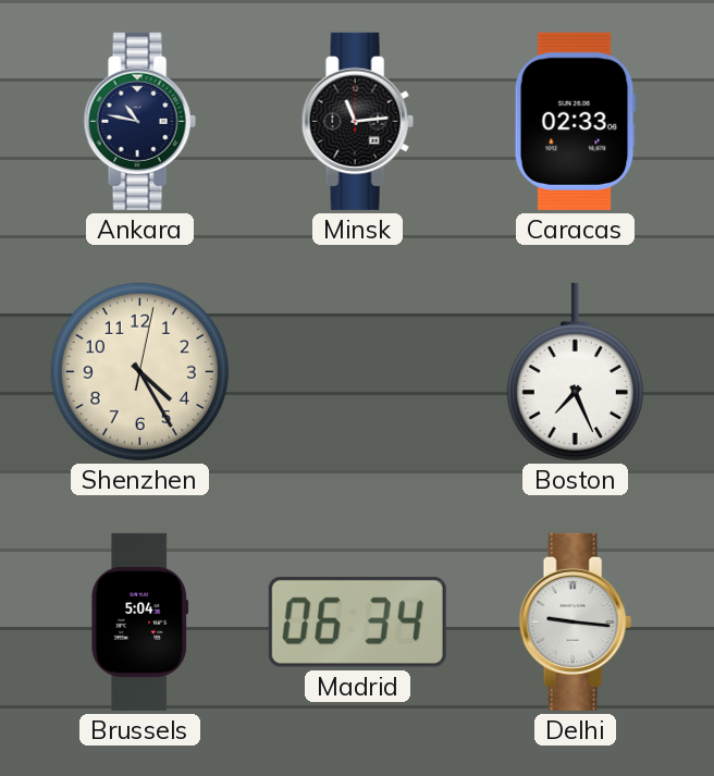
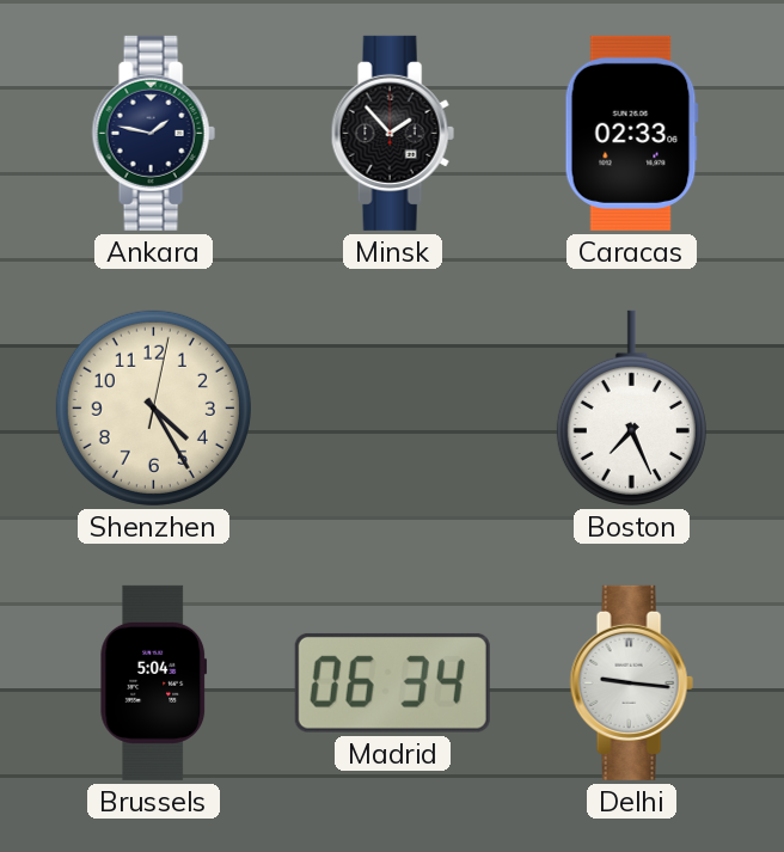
Ankara: 10:47 -> 1:47
Minsk: 11:14 -> 1:53
